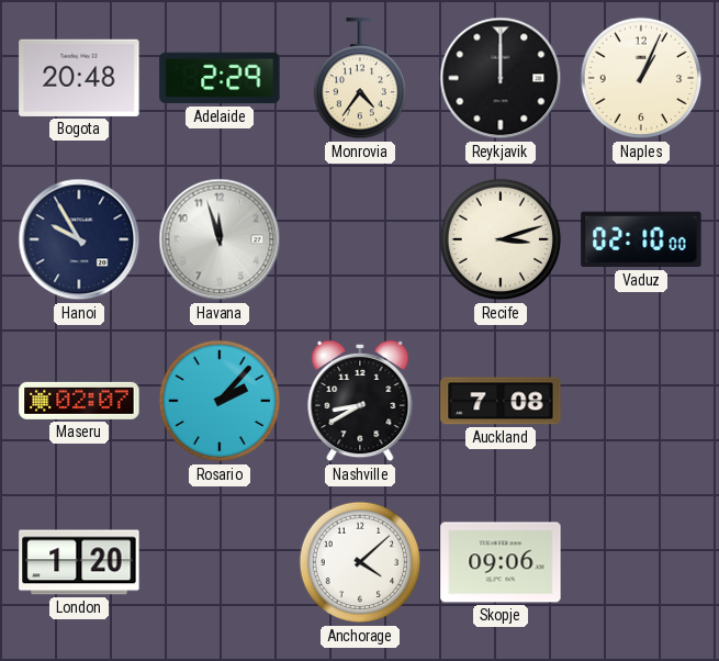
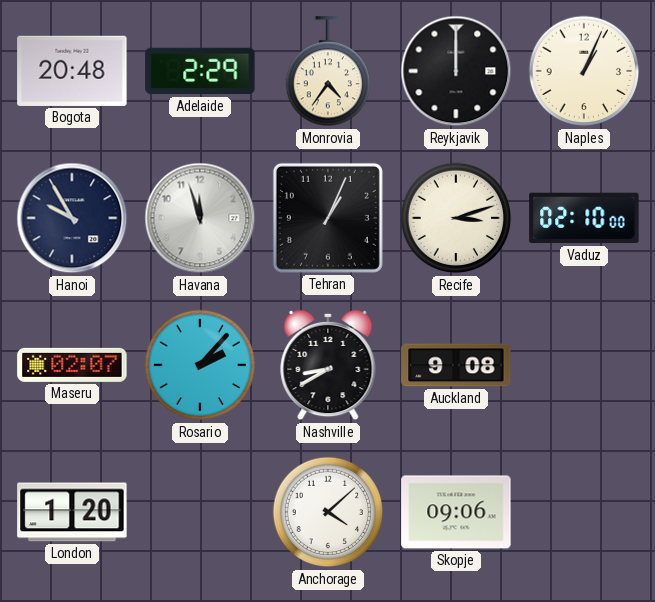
Tehran: none -> 1:04
Auckland: 7:08 -> 9:08
